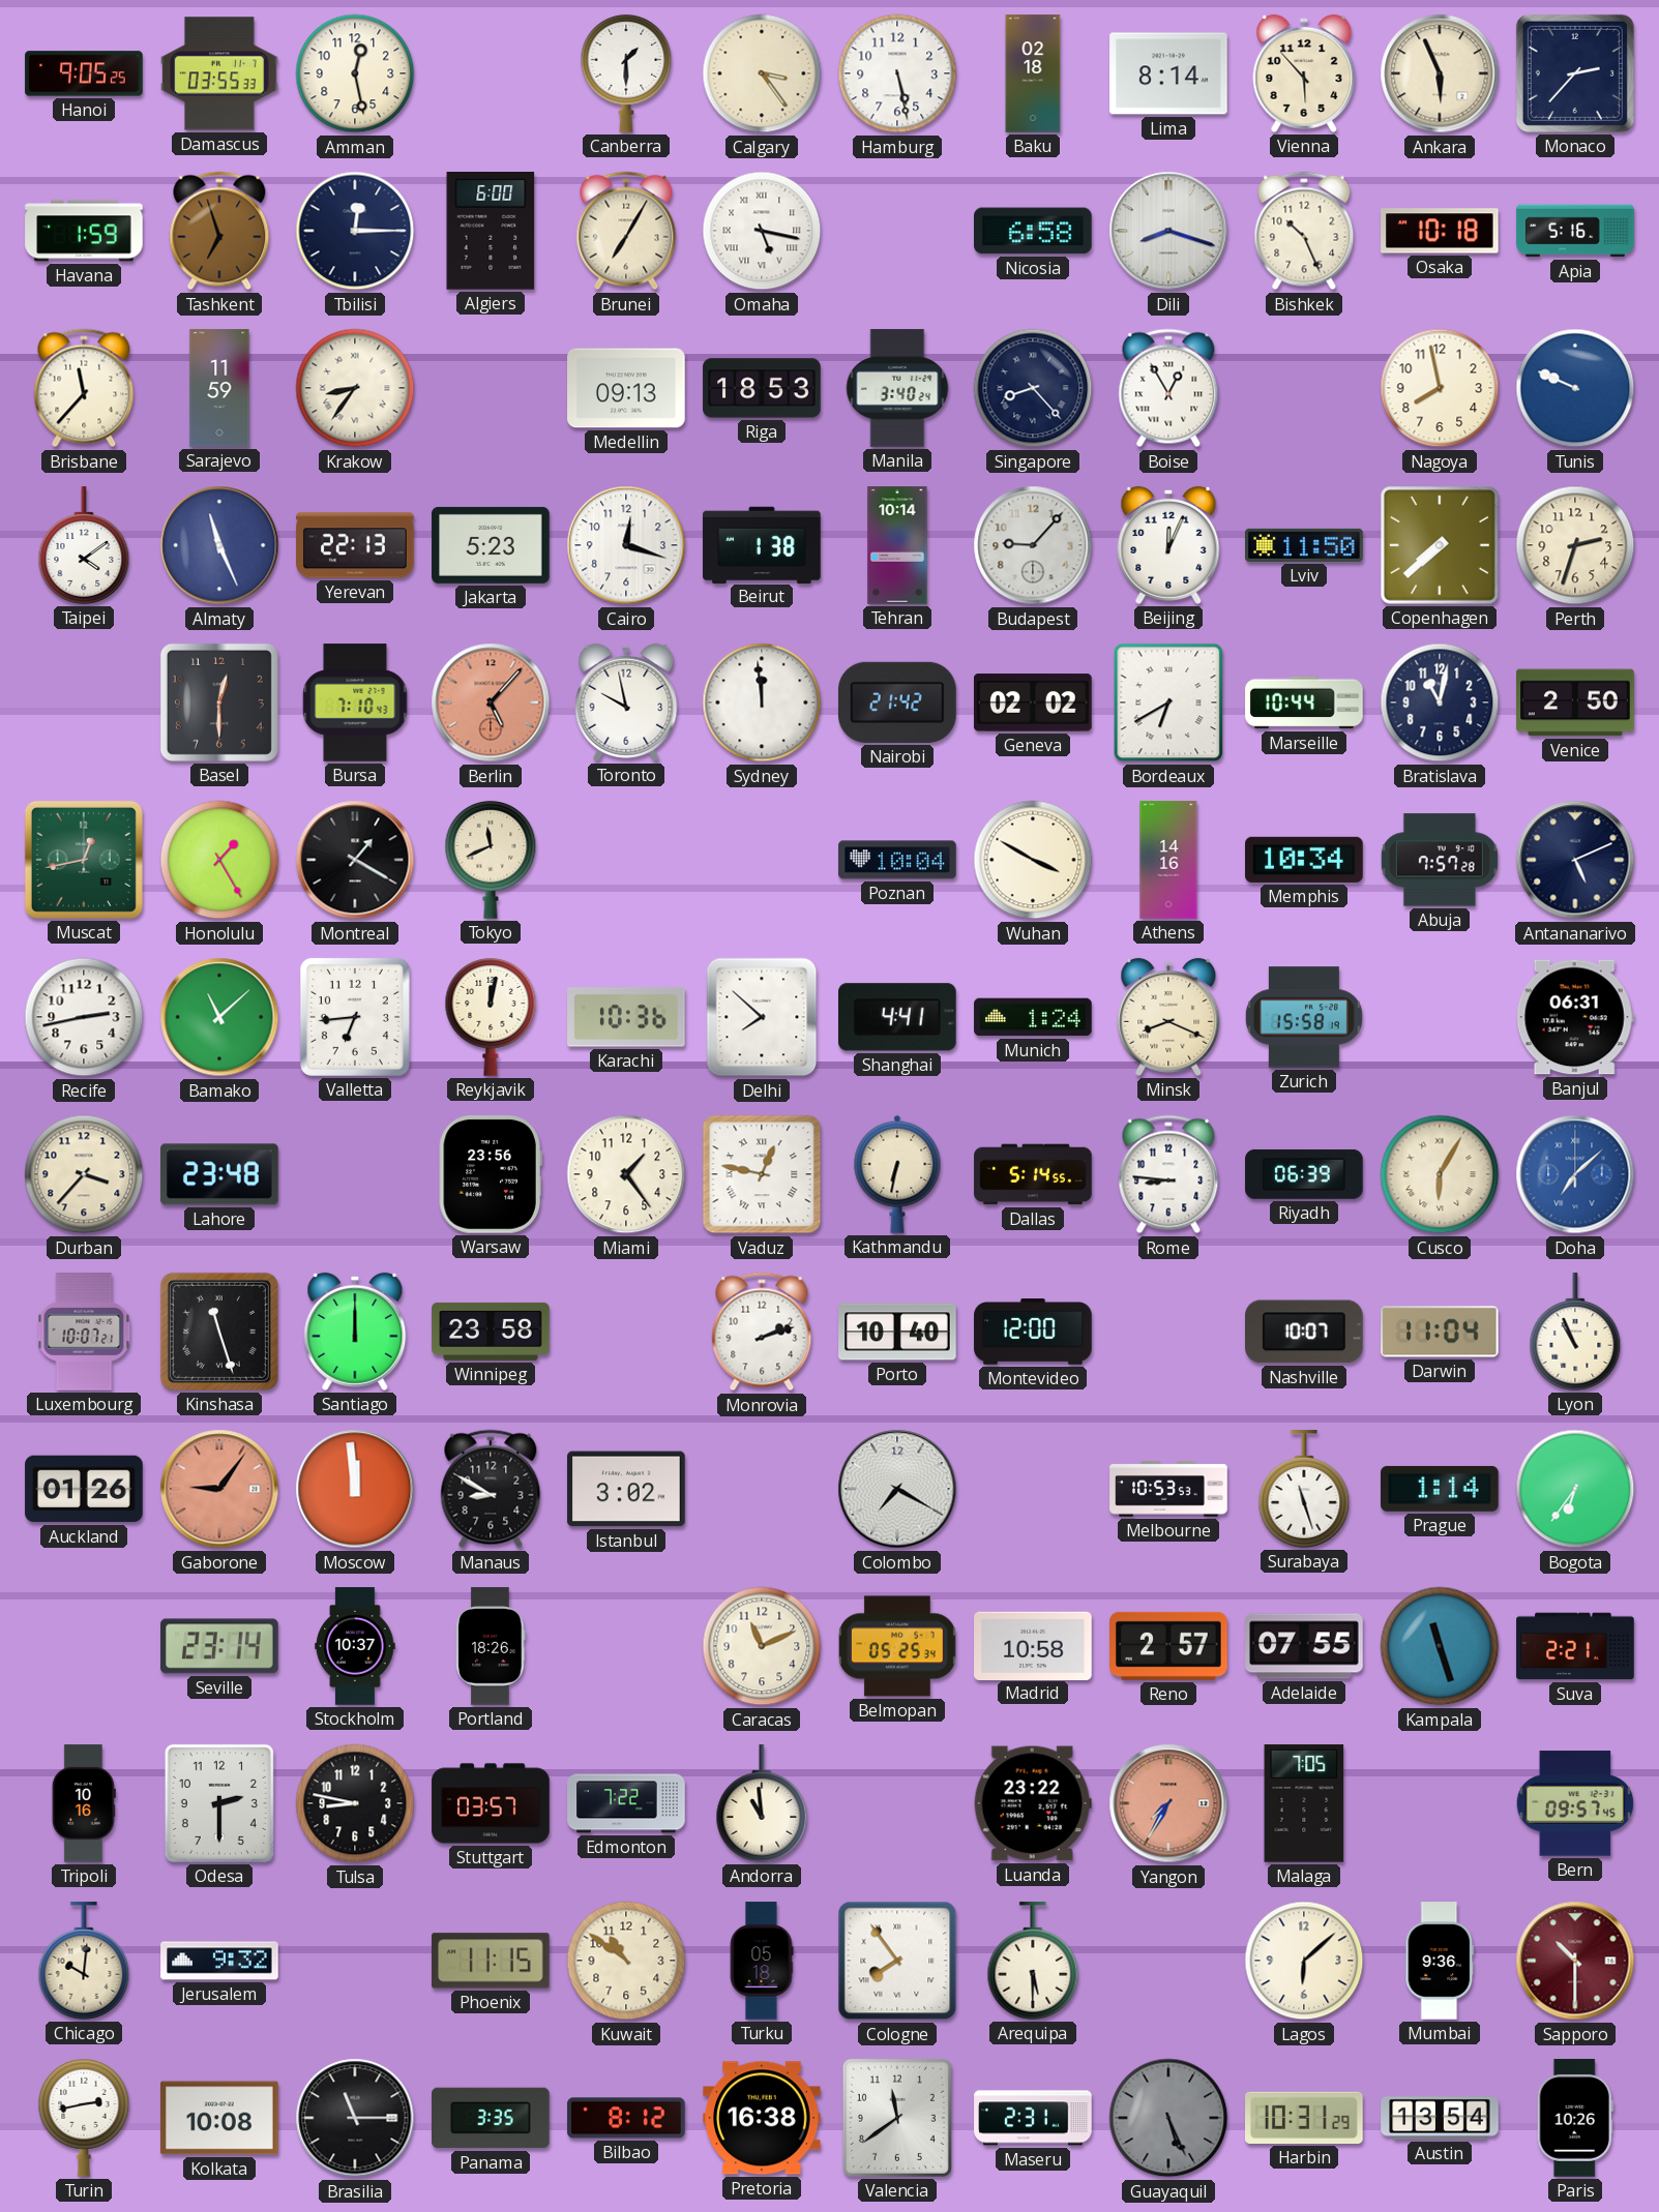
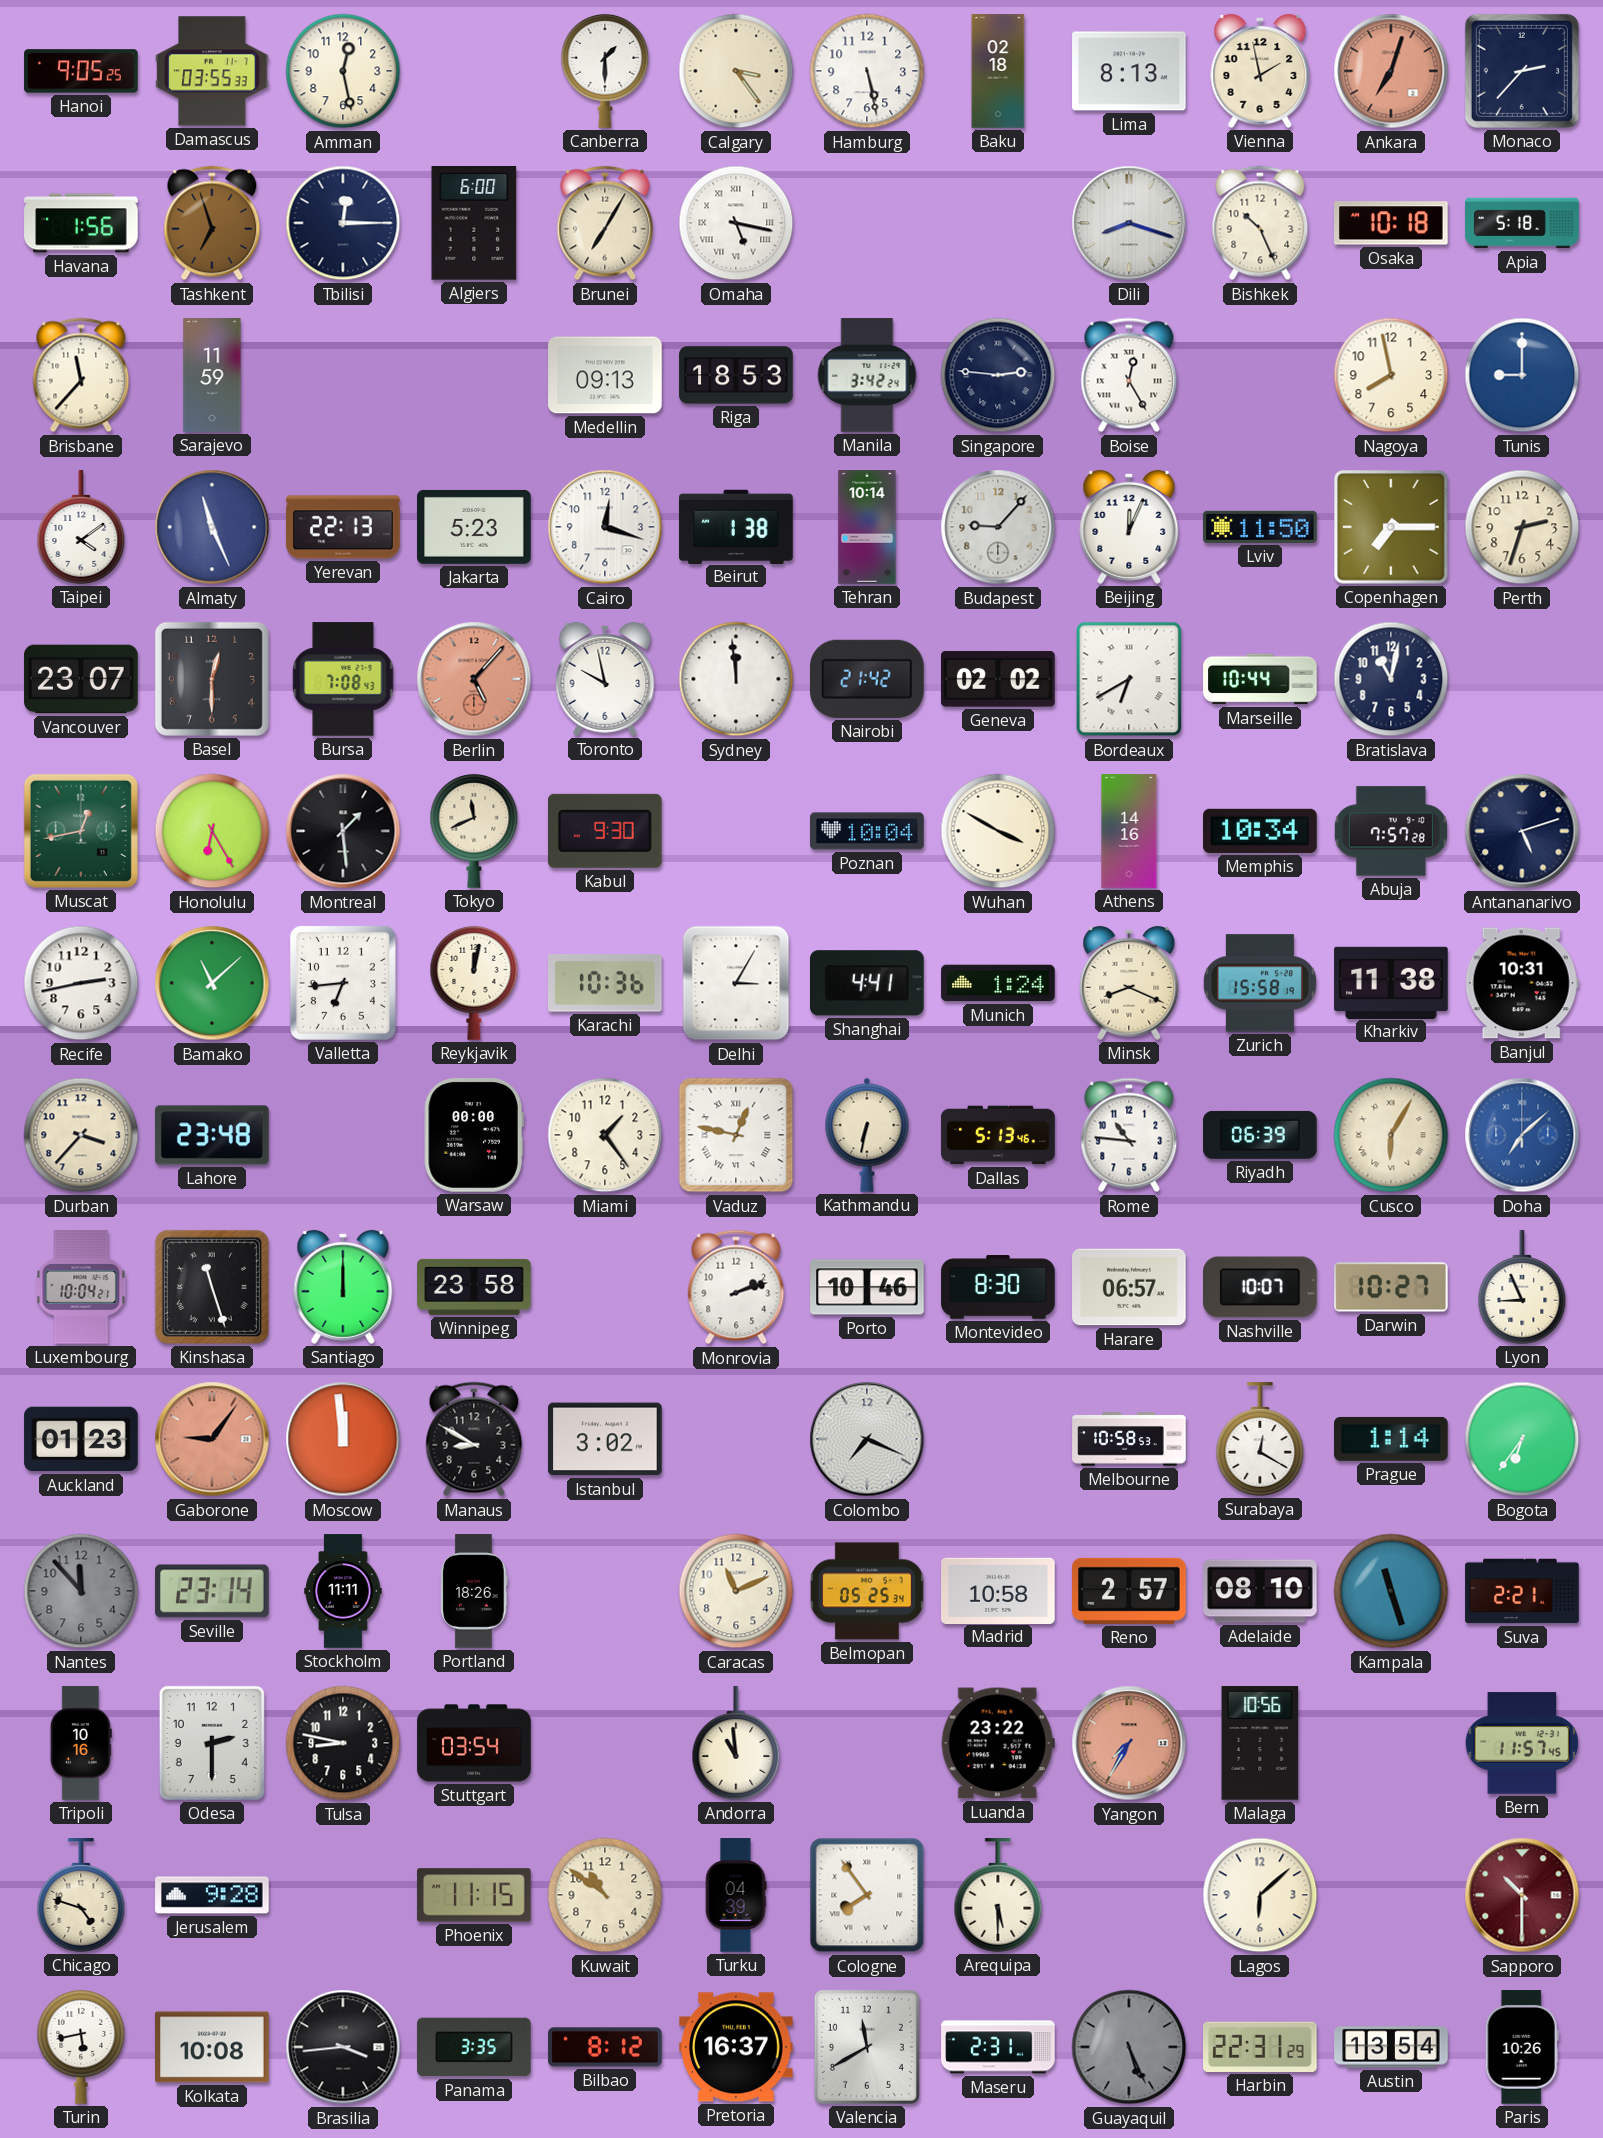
Lima: 8:14 -> 8:13
Vienna: 5:53 -> 1:58
Ankara: 5:56 -> 7:03
Ankara dial: cream -> salmon
Havana: 1:59 -> 1:56
Nicosia: 6:58 -> none
Apia: 5:16 -> 5:18
Krakow: 8:36 -> none
Manila: 3:40 -> 3:42
Singapore: 8:23 -> 2:46
Boise: 12:55 -> 12:25
Tunis: 9:49 -> 9:00
Copenhagen: 7:38 -> 7:15
Vancouver: none -> 23:07
Bursa: 7:10 -> 7:08
Venice: 2:50 -> none
Honolulu: 1:25 -> 6:25
Montreal: 1:20 -> 1:29
Kabul: none -> 9:30
Antananarivo: 5:11 -> 5:12
Delhi: 7:52 -> 3:05
Kharkiv: none -> 11:38
Banjul: 06:31 -> 10:31
Warsaw: 23:56 -> 00:00
Dallas: 5:14 -> 5:13
Rome: 8:46 -> 10:46
Luxembourg: 10:07 -> 10:04
Porto: 10:40 -> 10:46
Montevideo: 12:00 -> 8:30
Harare: none -> 06:57
Darwin: 11:04 -> 10:27
Lyon: 10:56 -> 8:56
Auckland: 01:26 -> 01:23
Colombo: 7:20 -> 7:19
Melbourne: 10:53 -> 10:58
Surabaya: 11:27 -> 12:20
Nantes: none -> 11:53
Stockholm: 10:37 -> 11:11
Adelaide: 07:55 -> 08:10
Stuttgart: 03:57 -> 03:54
Edmonton: 7:22 -> none
Malaga: 7:05 -> 10:56
Bern: 09:57 -> 11:57
Chicago: 10:01 -> 4:48
Jerusalem: 9:32 -> 9:28
Turku: 05:18 -> 04:39
Mumbai: 9:36 -> none
Turin: 2:43 -> 5:43
Brasilia: 11:15 -> 3:44
Pretoria: 16:38 -> 16:37
Valencia: 11:39 -> 11:40
Harbin: 10:31 -> 22:31
